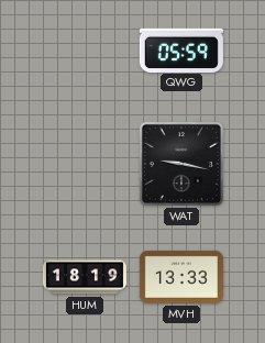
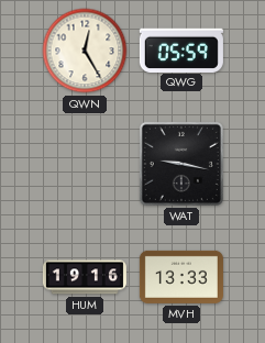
QWN: none -> 12:25
HUM: 18:19 -> 19:16
